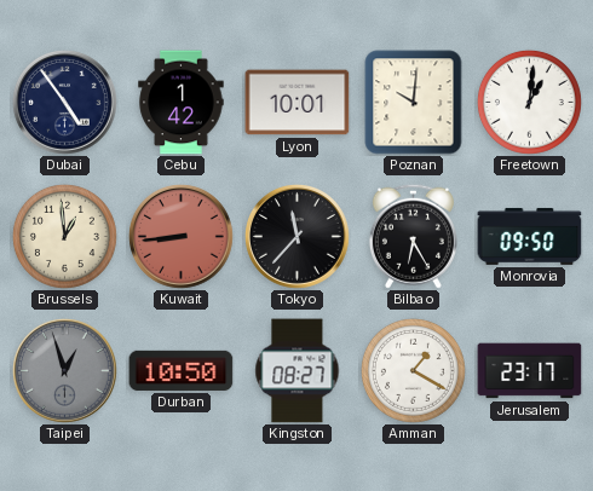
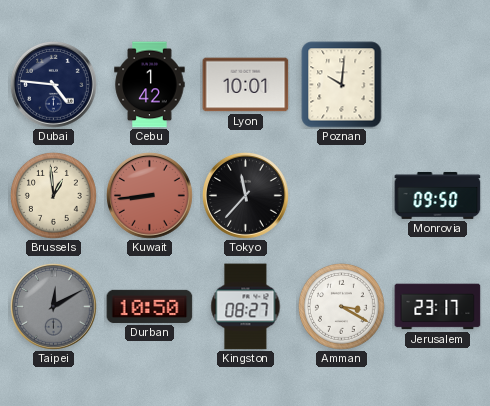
Dubai: 4:54 -> 4:46
Freetown: 1:01 -> none
Bilbao: 6:25 -> none
Taipei: 12:57 -> 12:10
Amman: 1:20 -> 3:20
